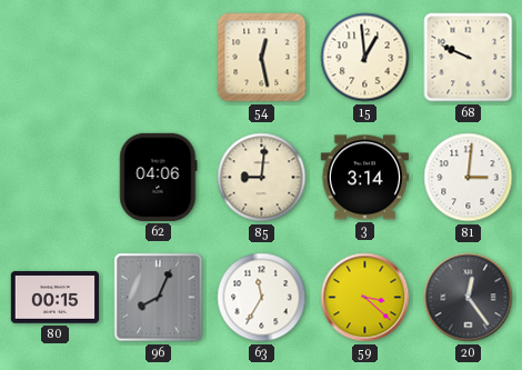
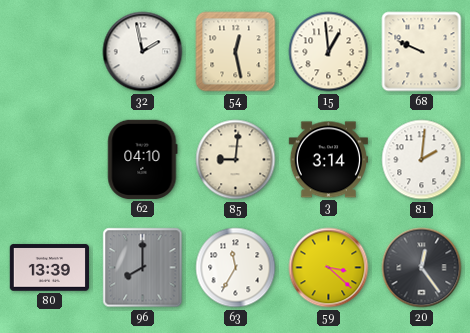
32: none -> 1:58
62: 04:06 -> 04:10
81: 3:01 -> 2:01
80: 00:15 -> 13:39
96: 8:04 -> 8:00
